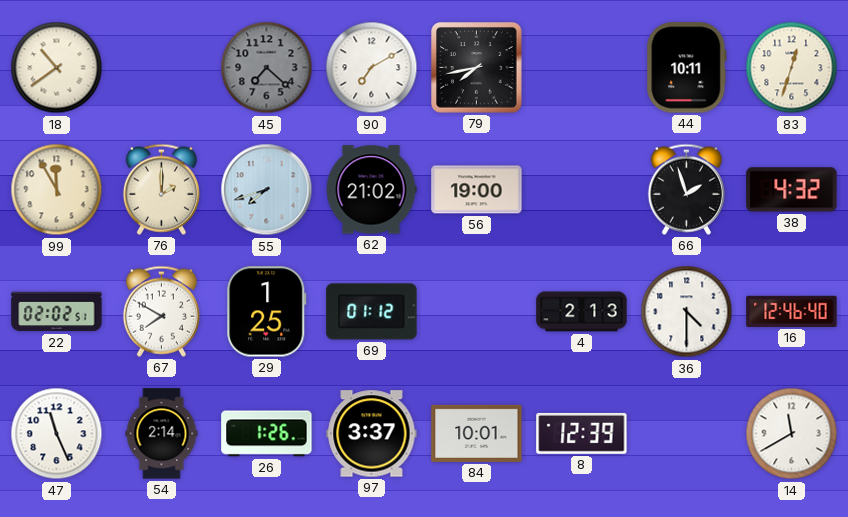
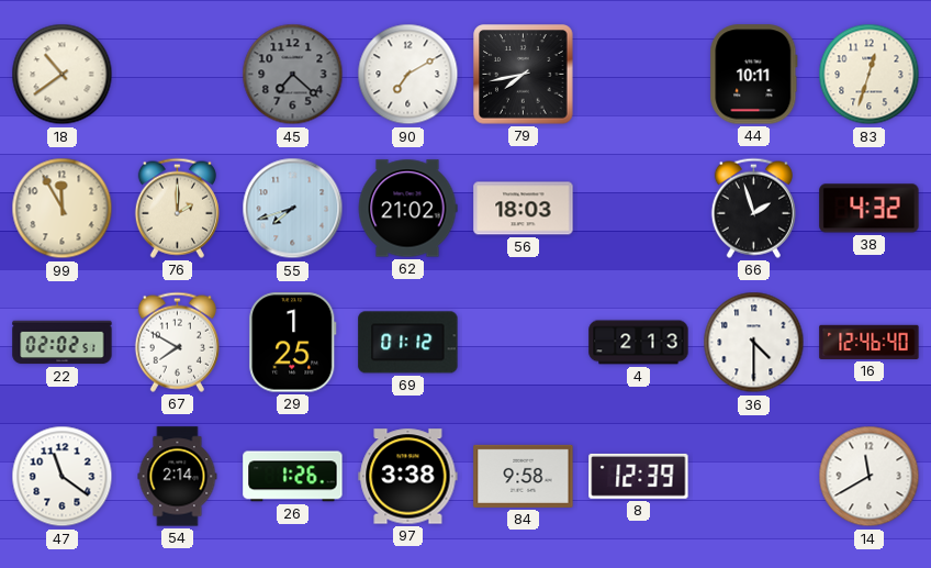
56: 19:00 -> 18:03
47: 11:26 -> 11:21
97: 3:37 -> 3:38
84: 10:01 -> 9:58
